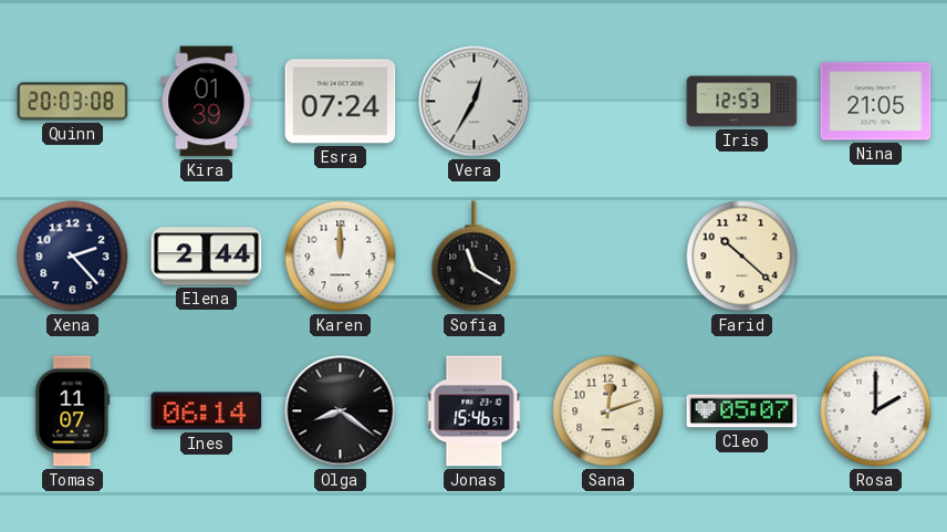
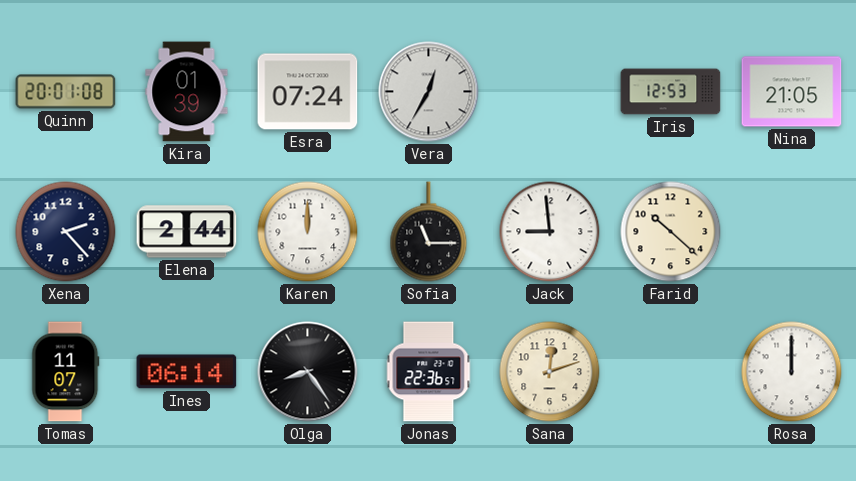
Quinn: 20:03 -> 20:01
Sofia: 11:20 -> 11:15
Jack: none -> 8:59
Olga: 8:21 -> 8:24
Jonas: 15:46 -> 22:36
Cleo: 05:07 -> none
Rosa: 2:00 -> 12:00
